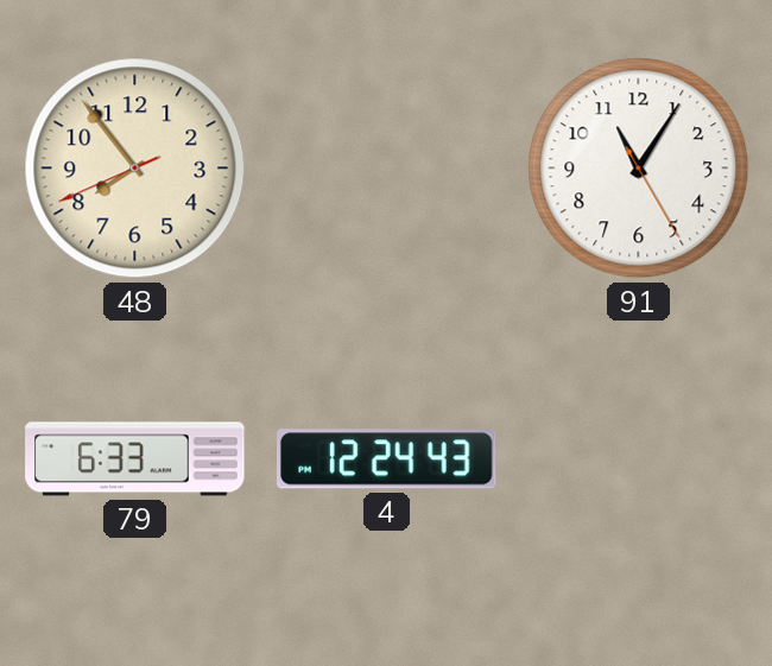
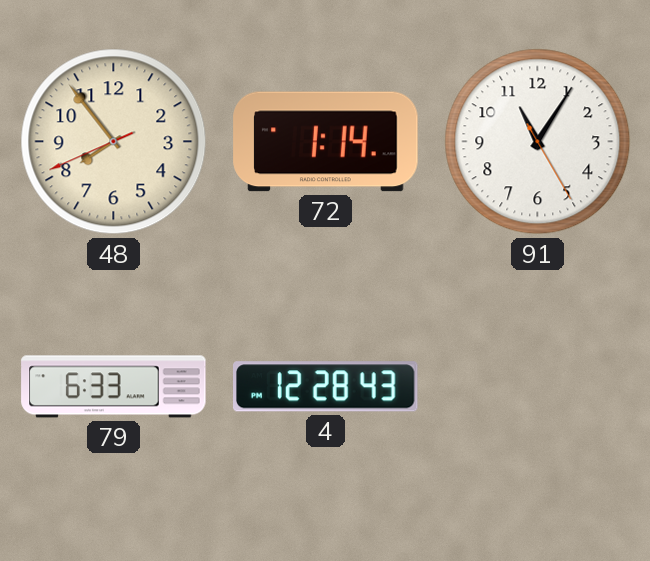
72: none -> 1:14
4: 12:24 -> 12:28
